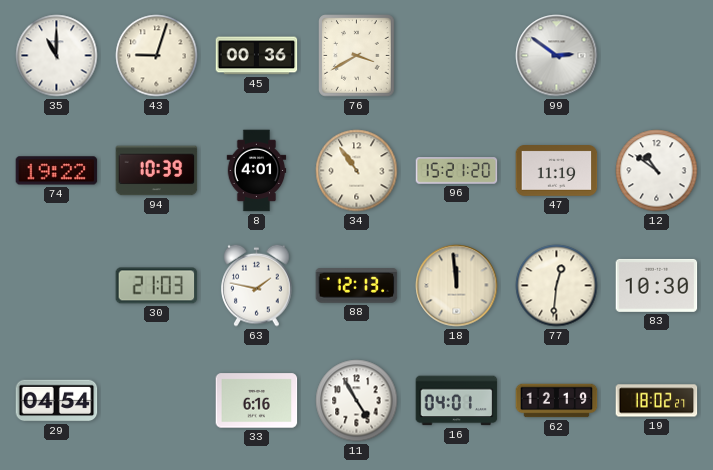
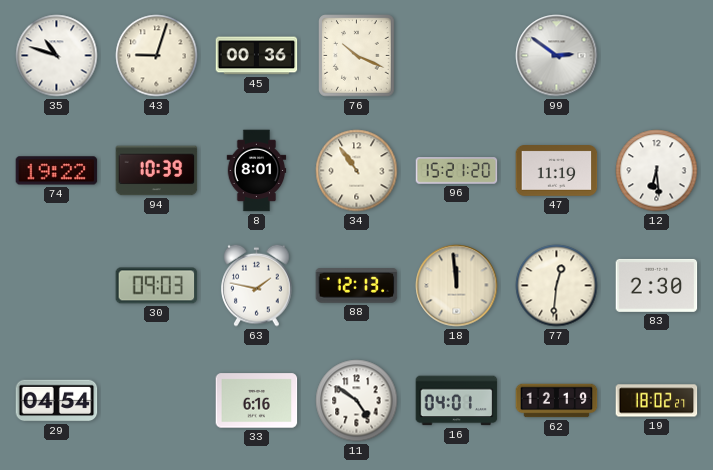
35: 11:00 -> 10:48
76: 3:40 -> 10:19
8: 4:01 -> 8:01
12: 10:51 -> 6:29
30: 21:03 -> 09:03
83: 10:30 -> 2:30
11: 4:55 -> 4:51
